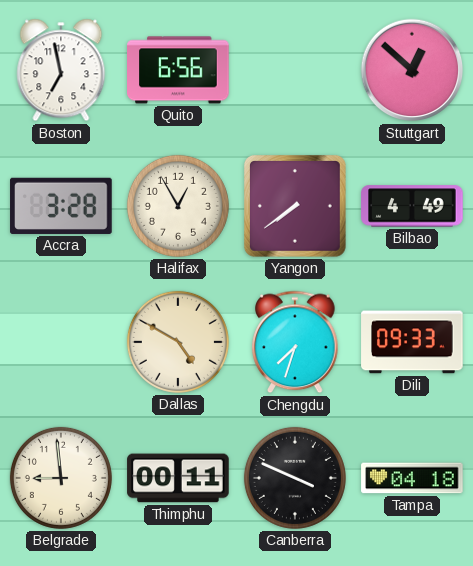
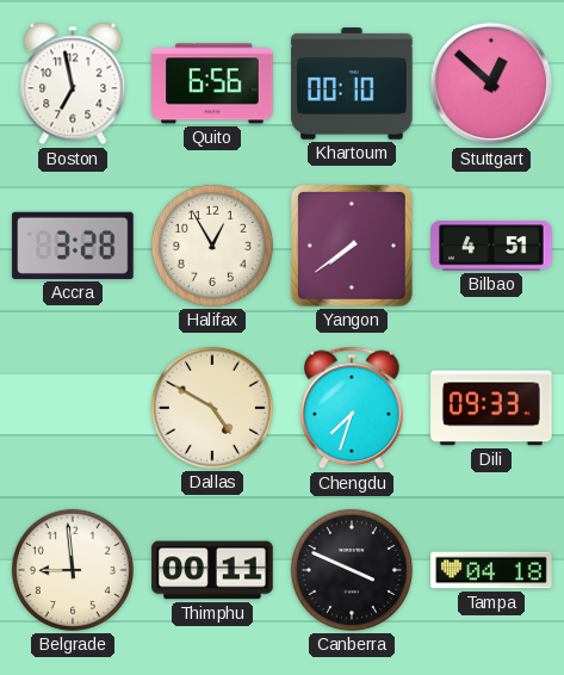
Khartoum: none -> 00:10
Bilbao: 4:49 -> 4:51
